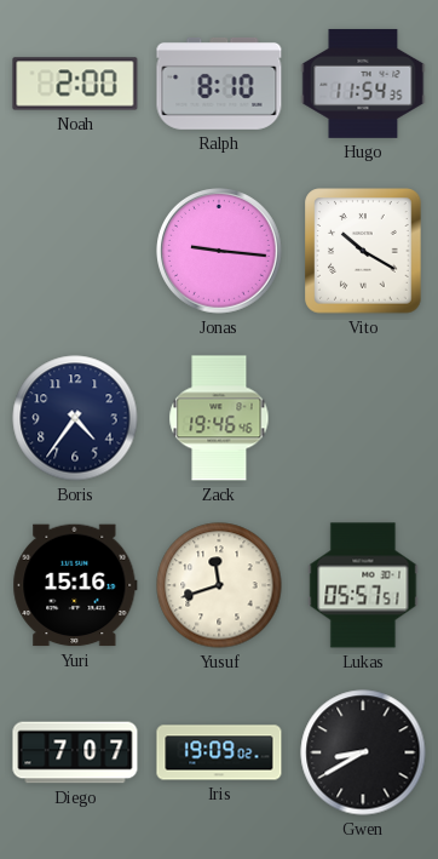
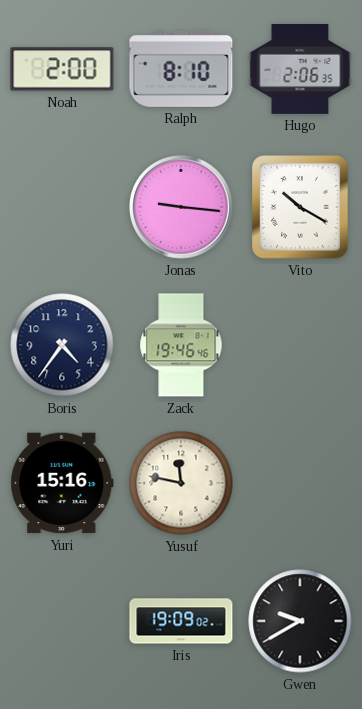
Hugo: 11:54 -> 2:06
Yusuf: 11:42 -> 11:47
Lukas: 05:57 -> none
Diego: 7:07 -> none
Gwen: 8:40 -> 9:40
